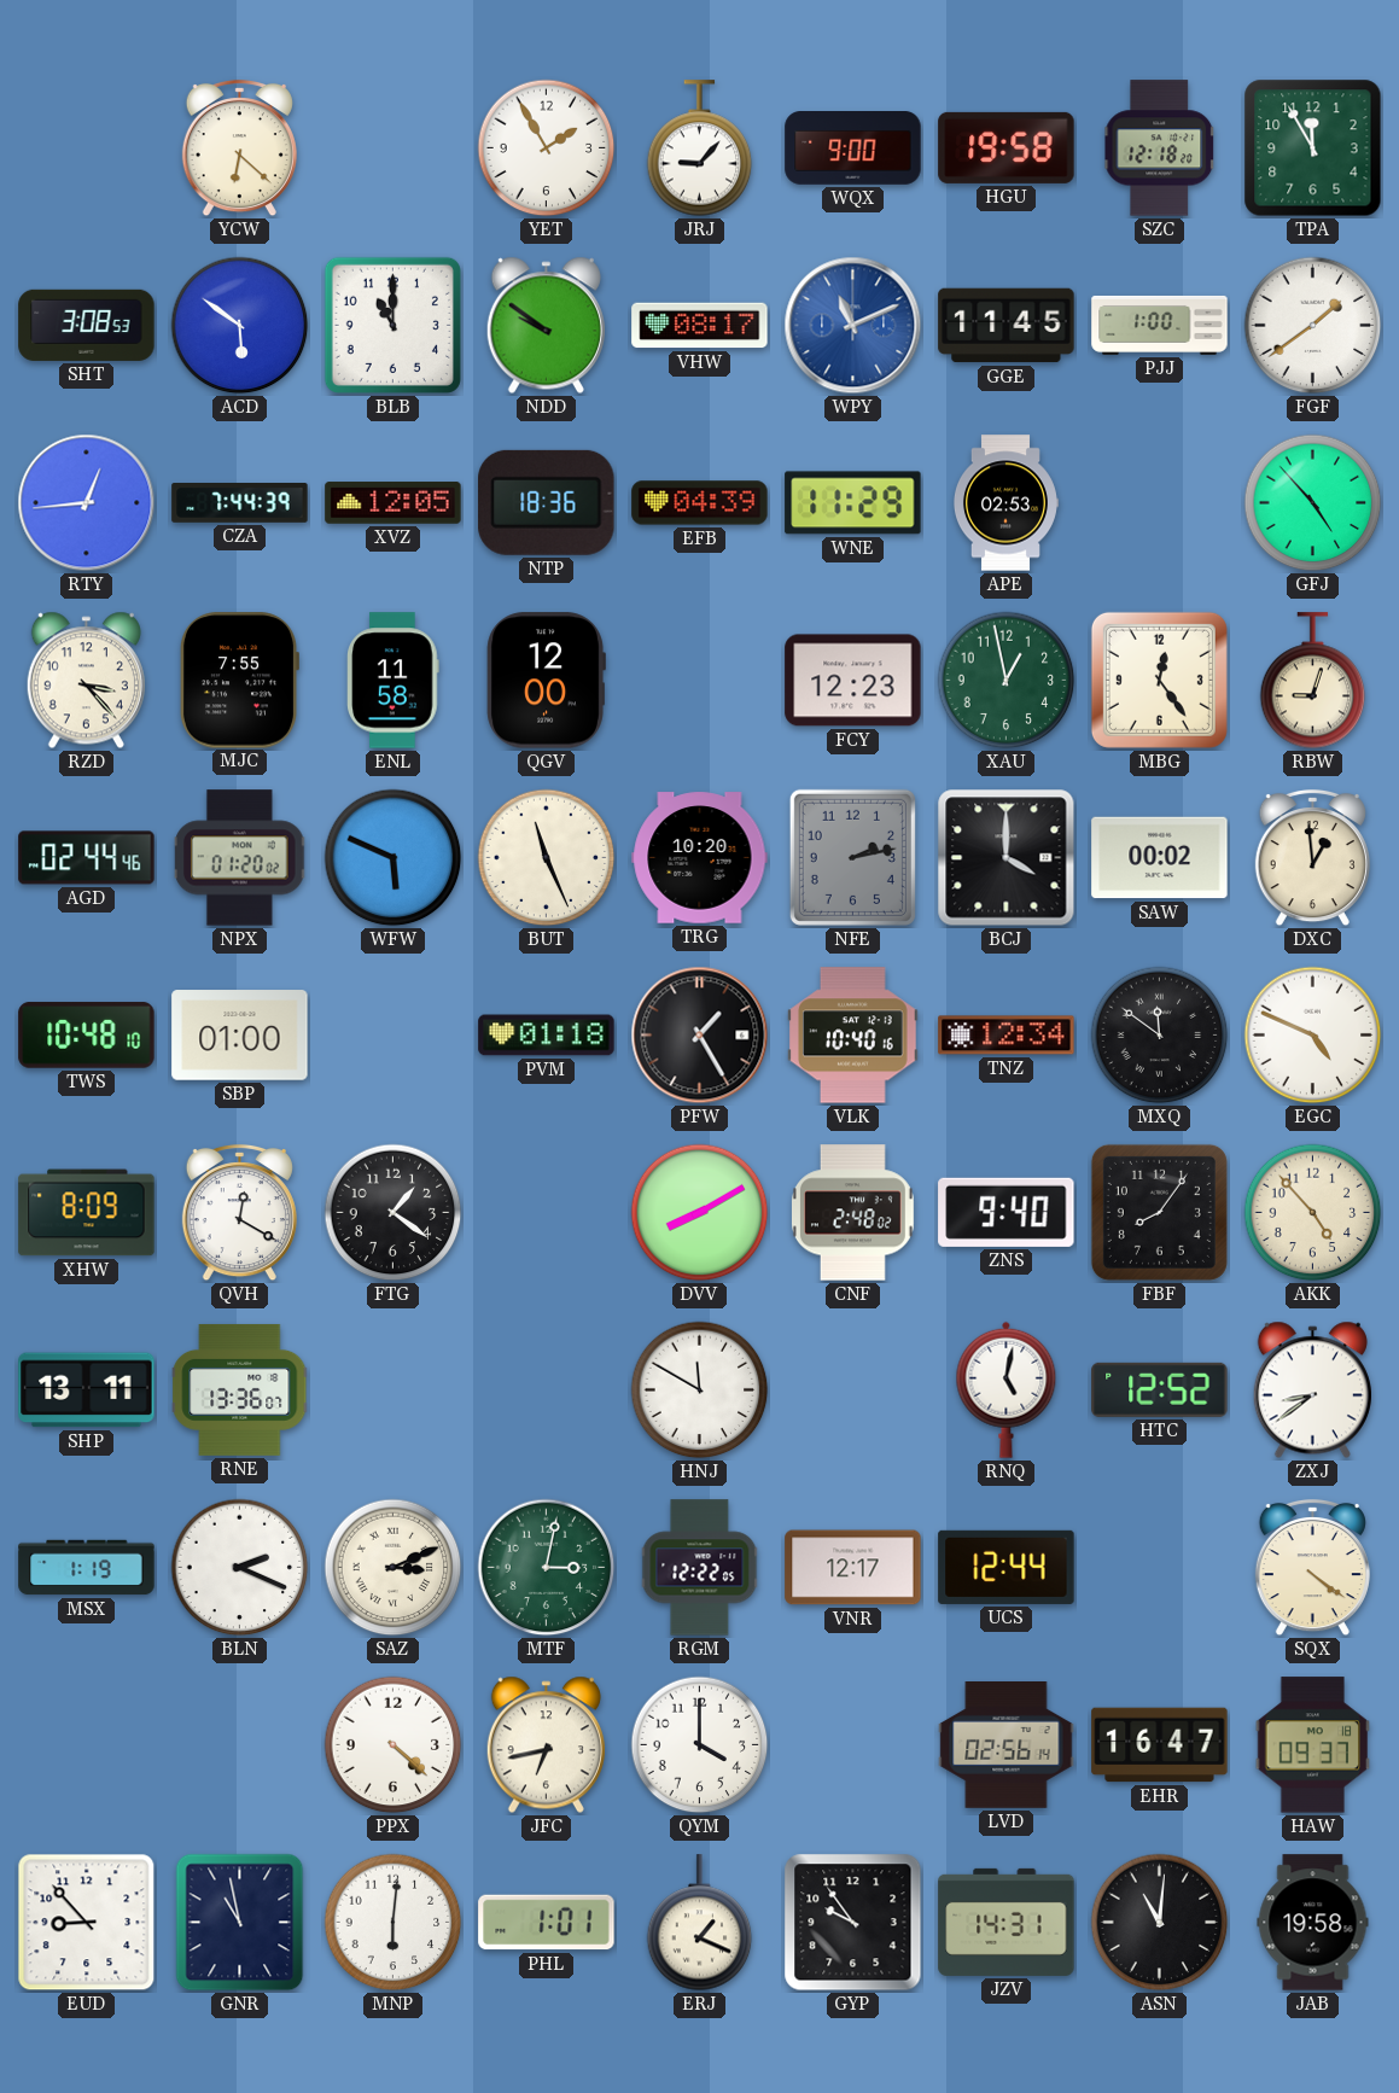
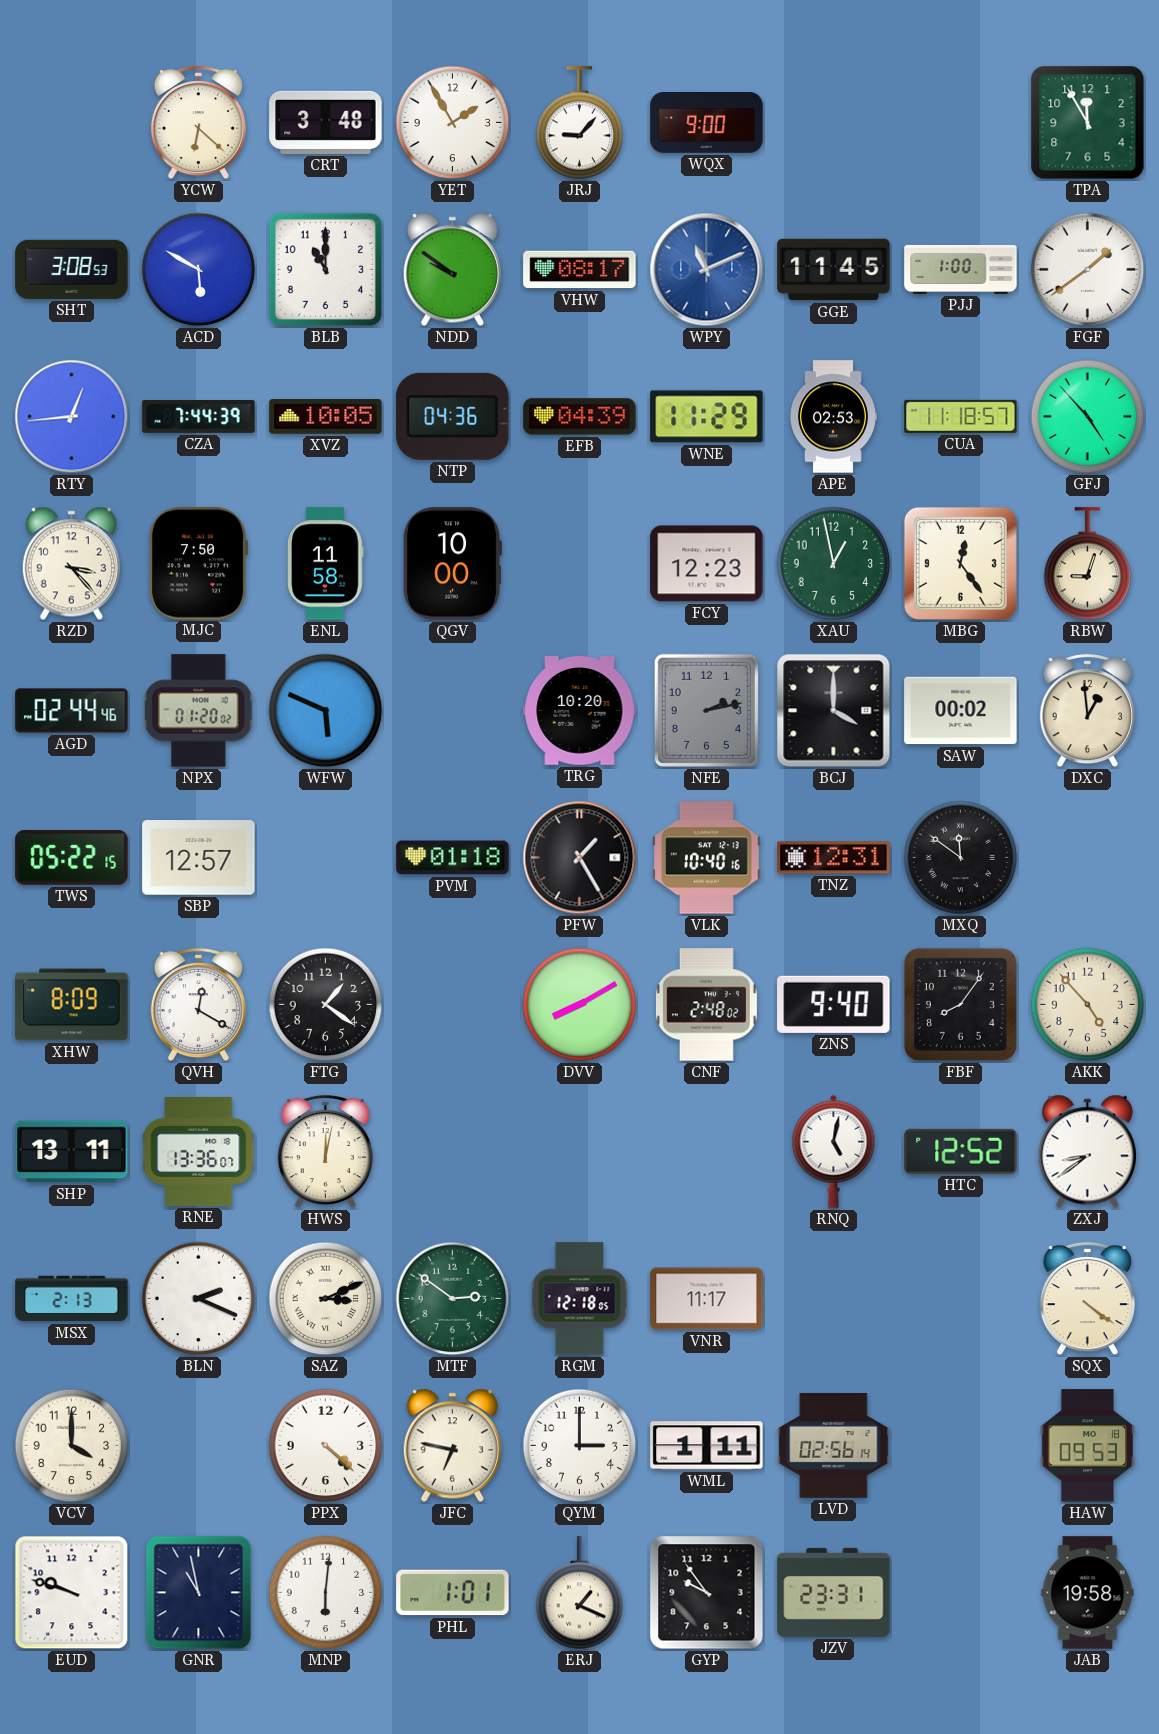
CRT: none -> 3:48
HGU: 19:58 -> none
SZC: 12:18 -> none
ACD: 5:51 -> 5:50
XVZ: 12:05 -> 10:05
NTP: 18:36 -> 04:36
CUA: none -> 11:18
MJC: 7:55 -> 7:50
QGV: 12:00 -> 10:00
BUT: 11:26 -> none
TWS: 10:48 -> 05:22
SBP: 01:00 -> 12:57
TNZ: 12:34 -> 12:31
EGC: 4:49 -> none
HWS: none -> 12:02
HNJ: 11:50 -> none
MSX: 1:19 -> 2:13
MTF: 3:02 -> 2:51
RGM: 12:22 -> 12:18
VNR: 12:17 -> 11:17
UCS: 12:44 -> none
VCV: none -> 4:00
JFC: 6:43 -> 6:47
QYM: 4:00 -> 3:00
WML: none -> 1:11
EHR: 16:47 -> none
HAW: 09:37 -> 09:53
EUD: 8:53 -> 9:48
JZV: 14:31 -> 23:31
ASN: 11:01 -> none
